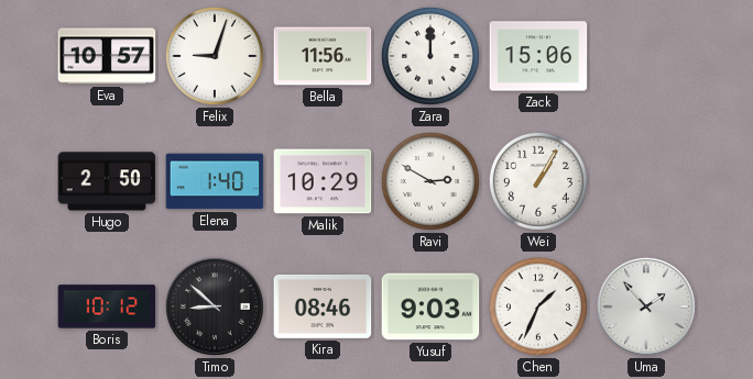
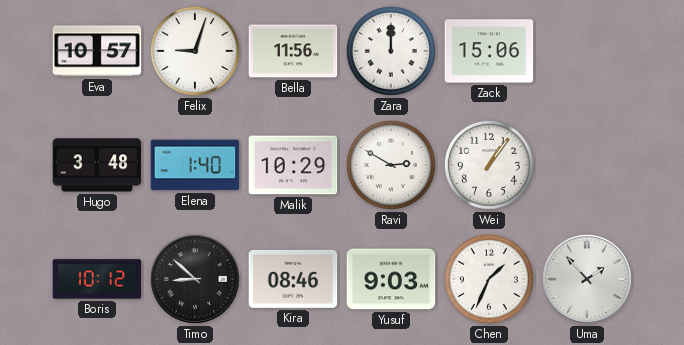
Hugo: 2:50 -> 3:48
Wei: 1:05 -> 1:06
